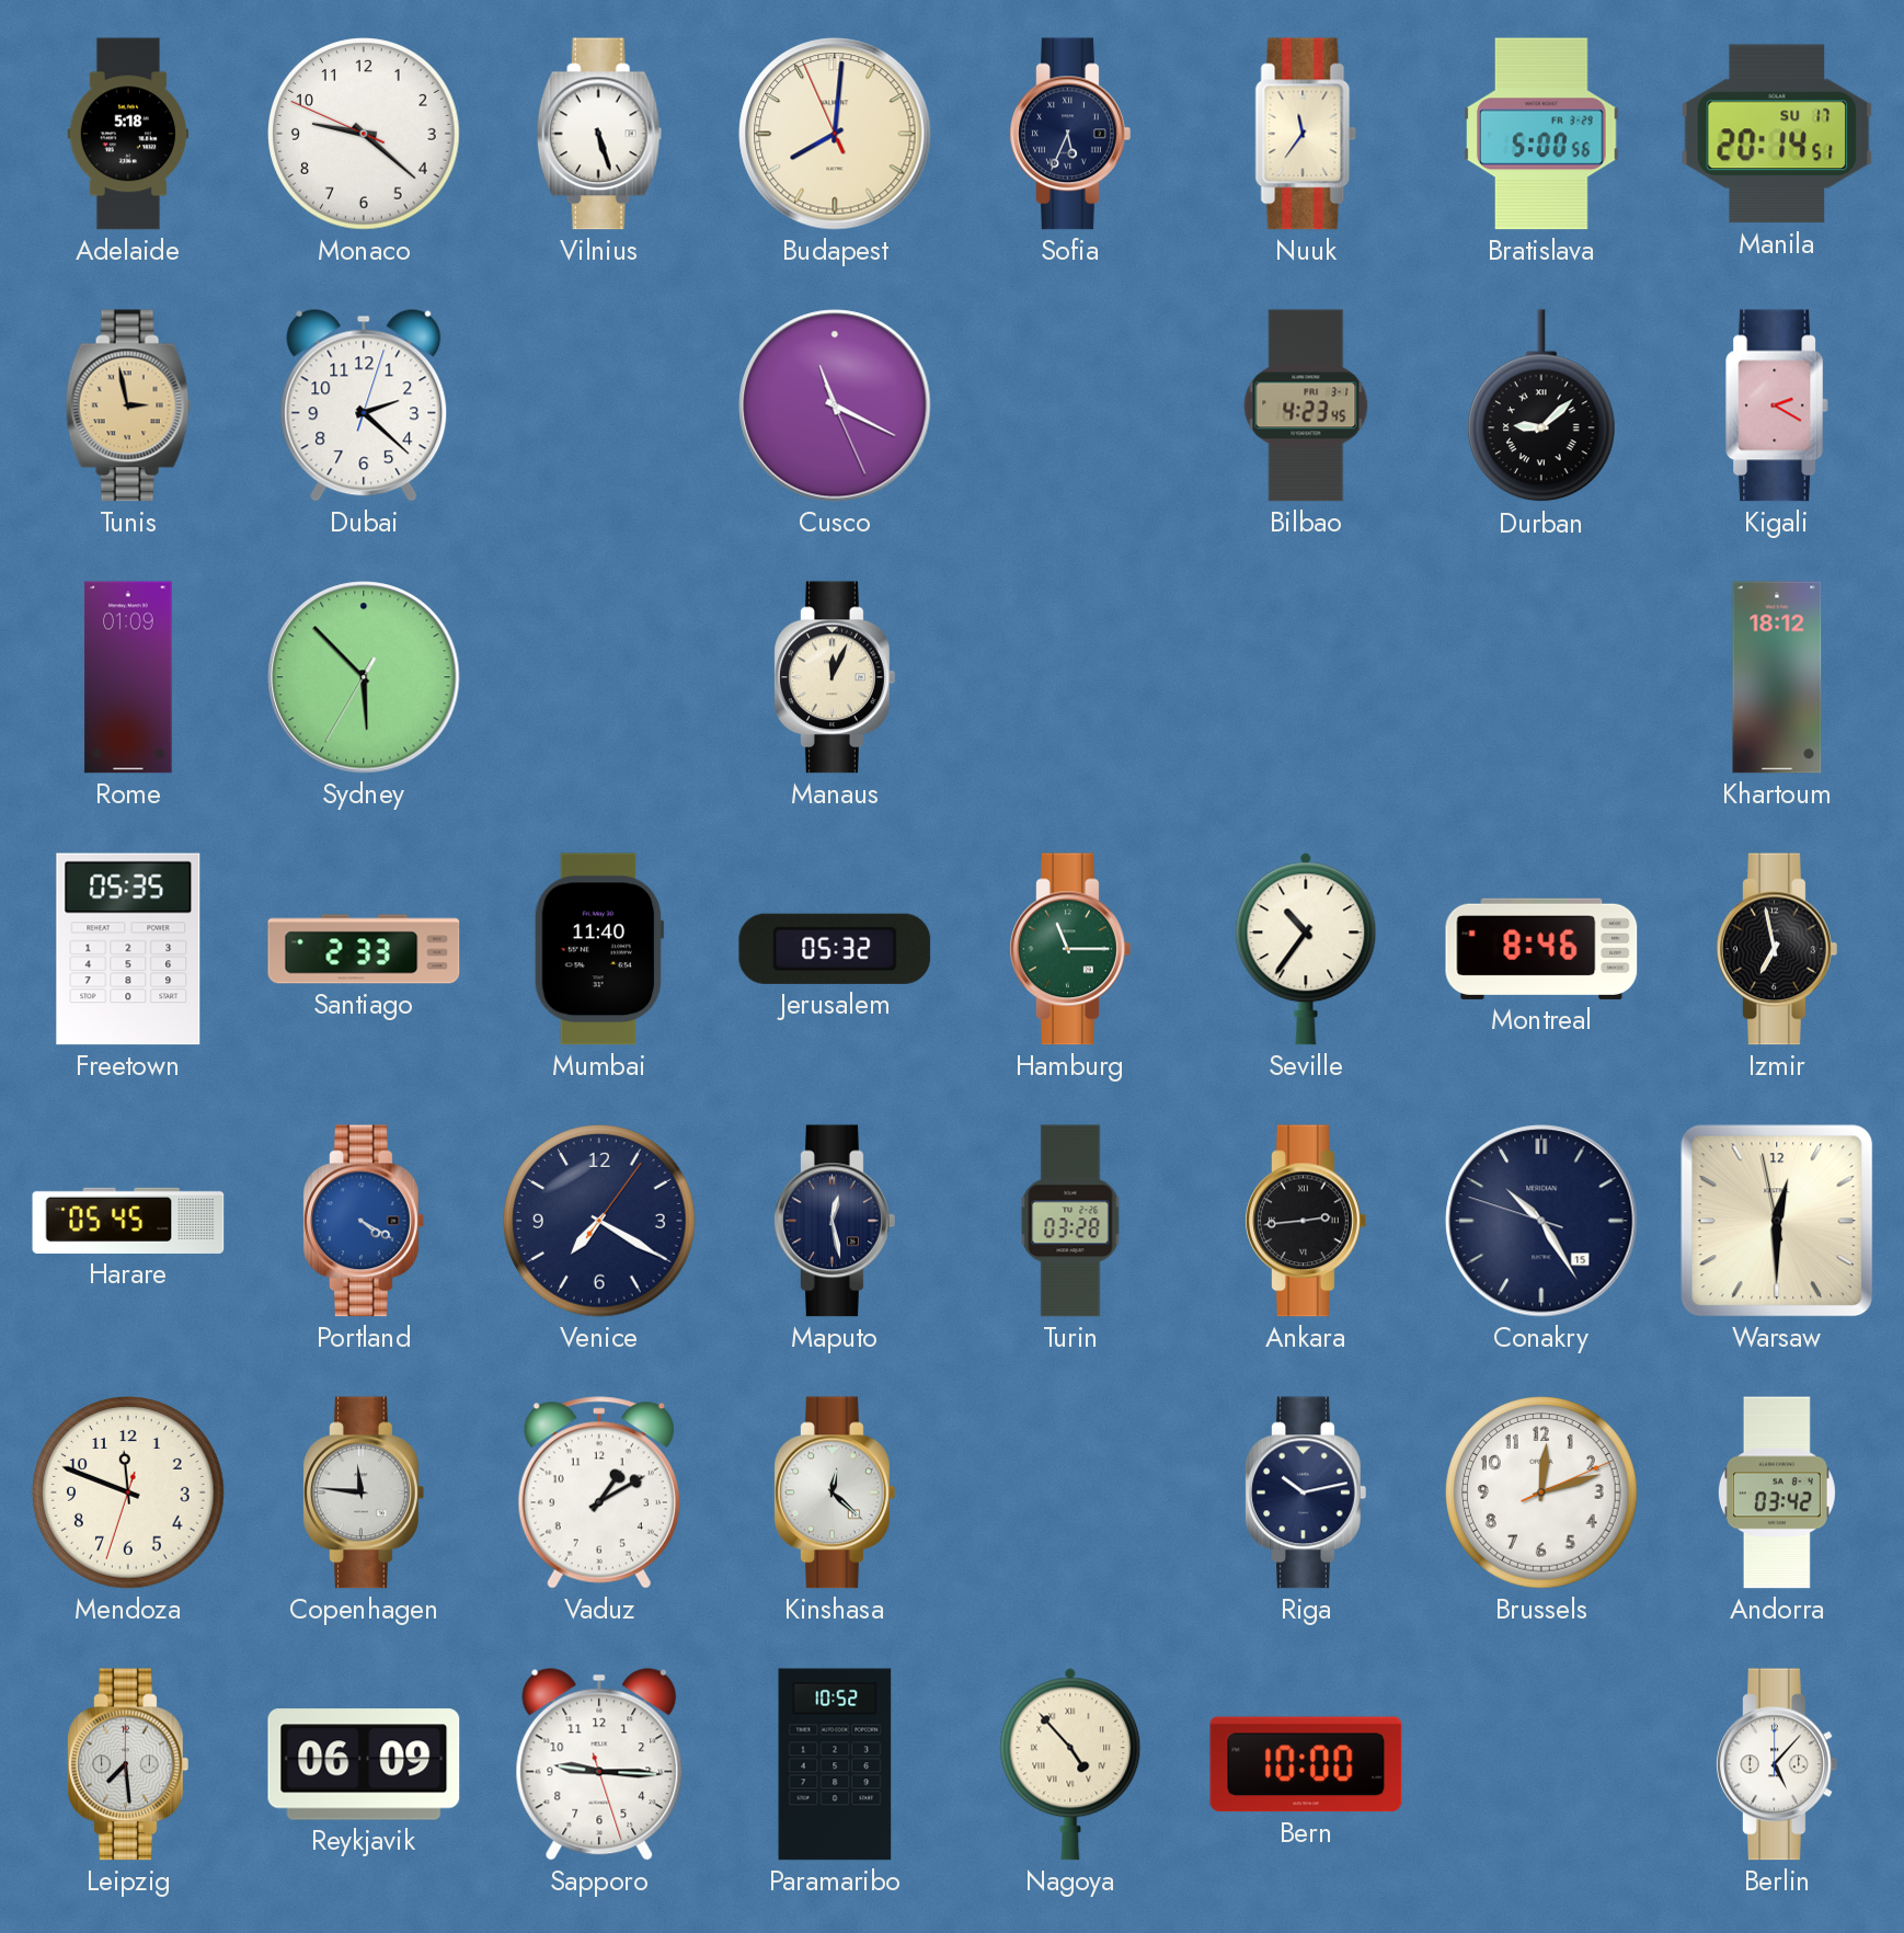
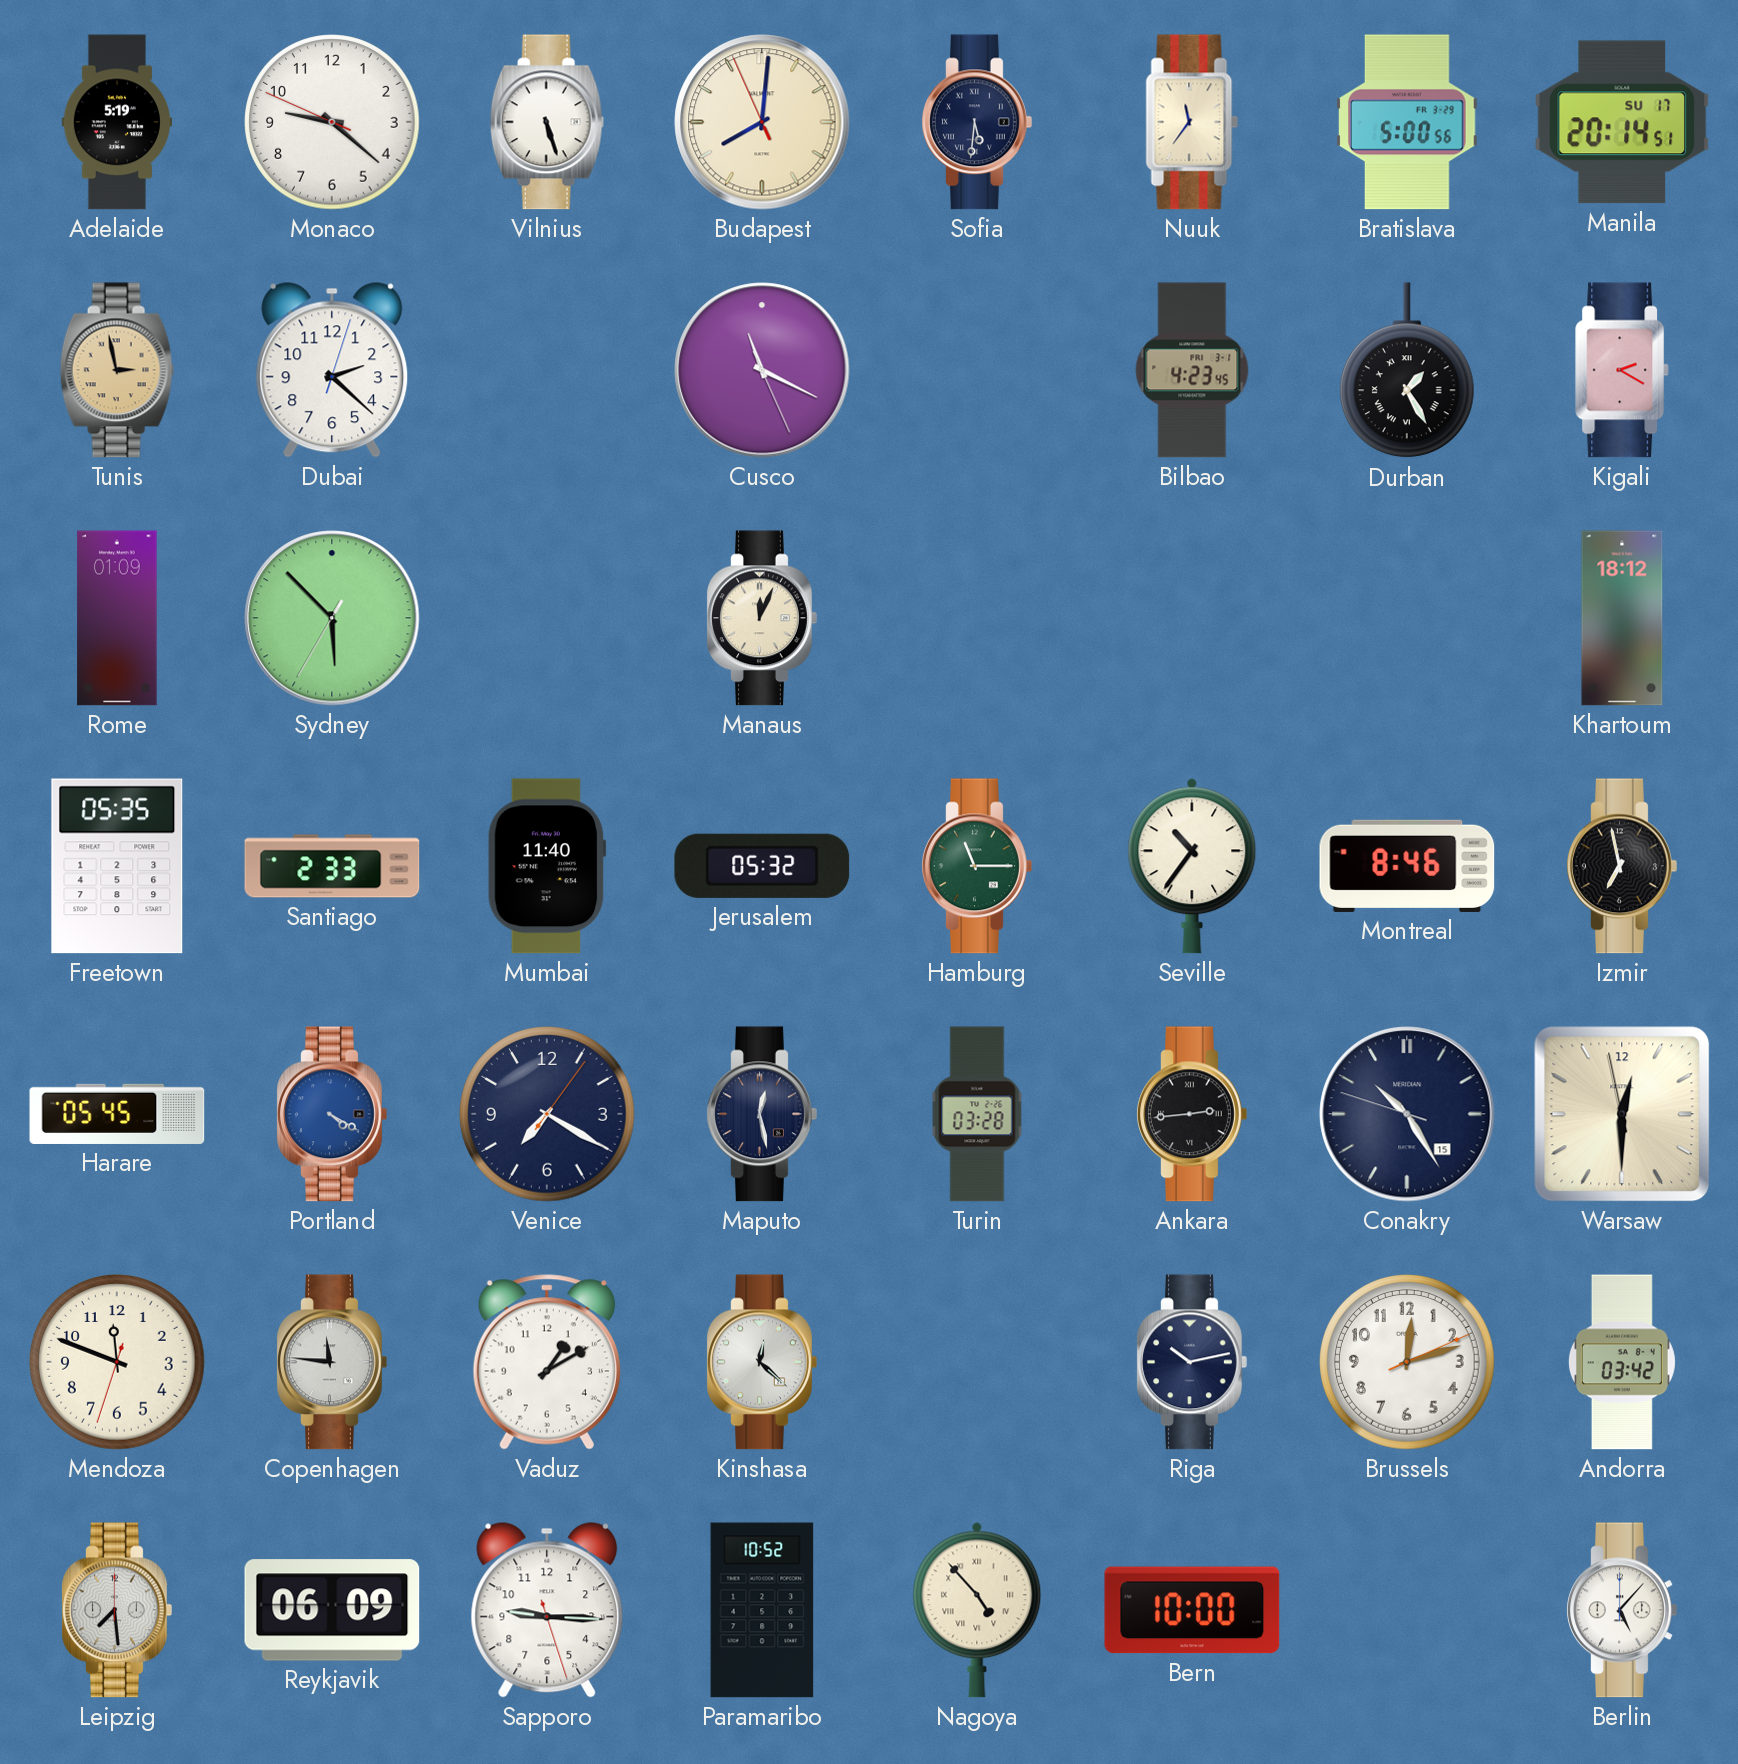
Adelaide: 5:18 -> 5:19
Sofia: 5:34 -> 5:31
Durban: 9:08 -> 1:25
